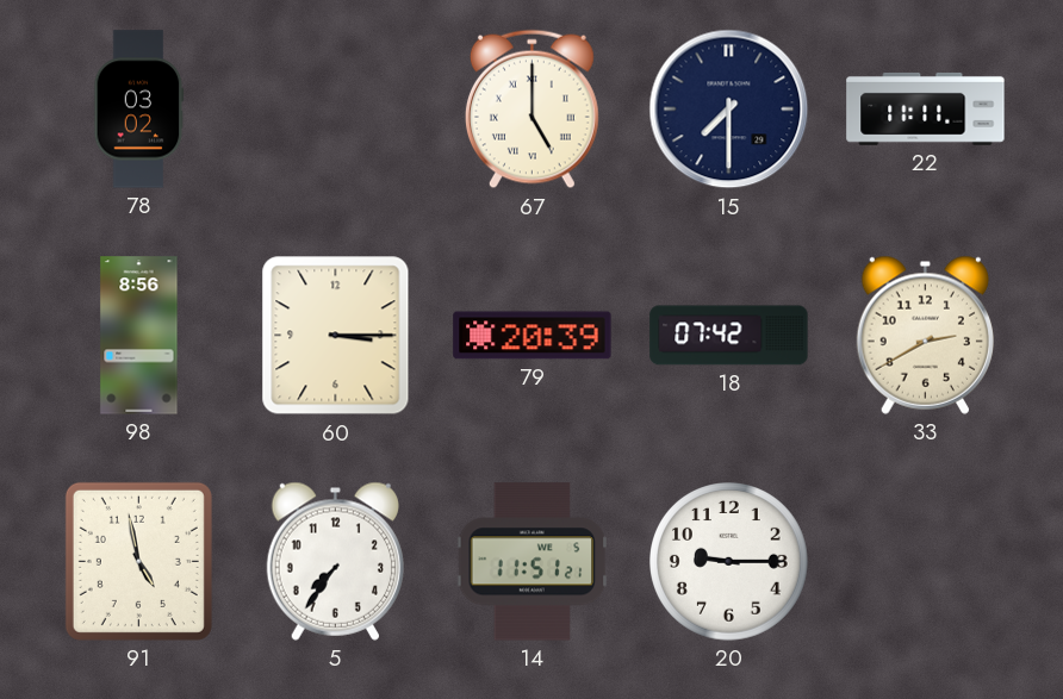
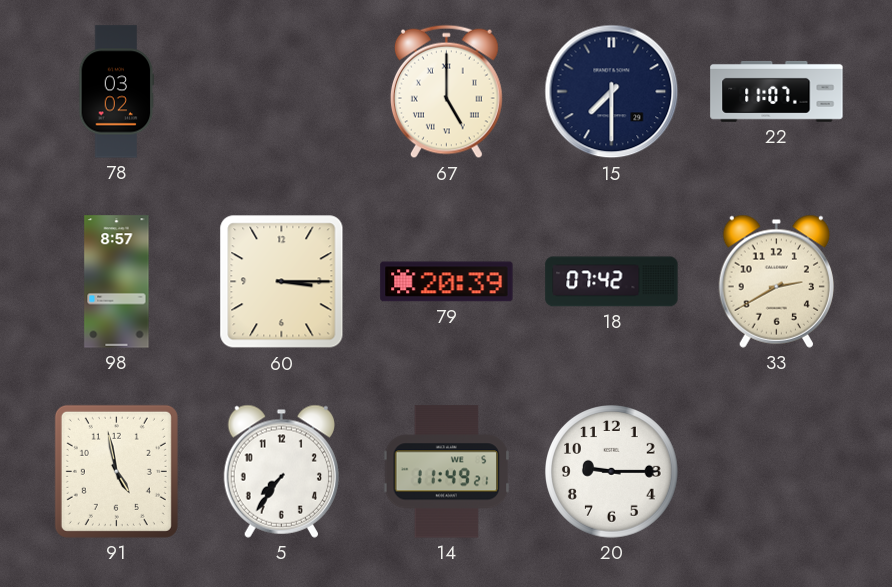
22: 11:11 -> 11:07
98: 8:56 -> 8:57
14: 11:51 -> 11:49
